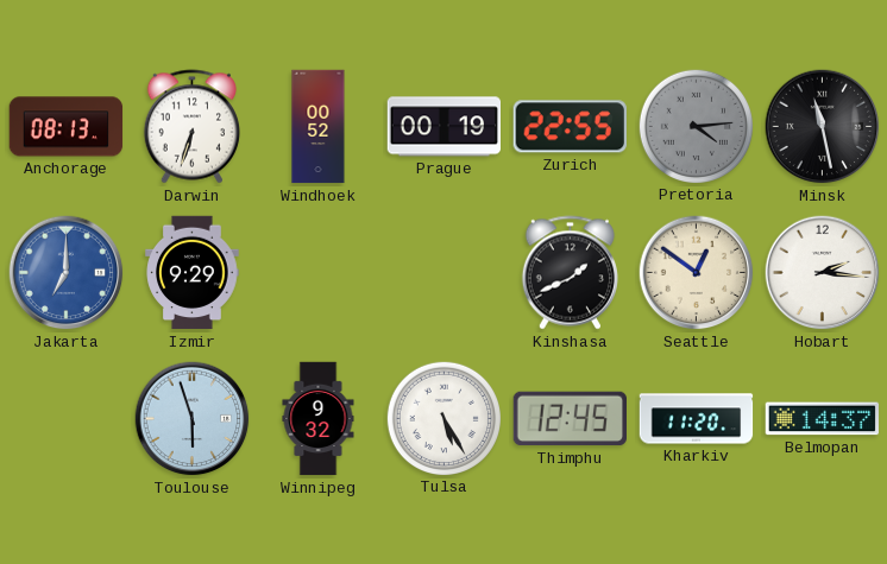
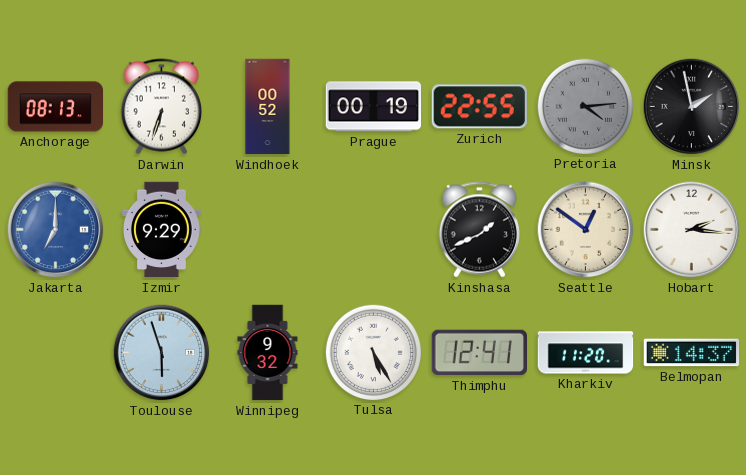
Minsk: 11:28 -> 1:58
Thimphu: 12:45 -> 12:41
